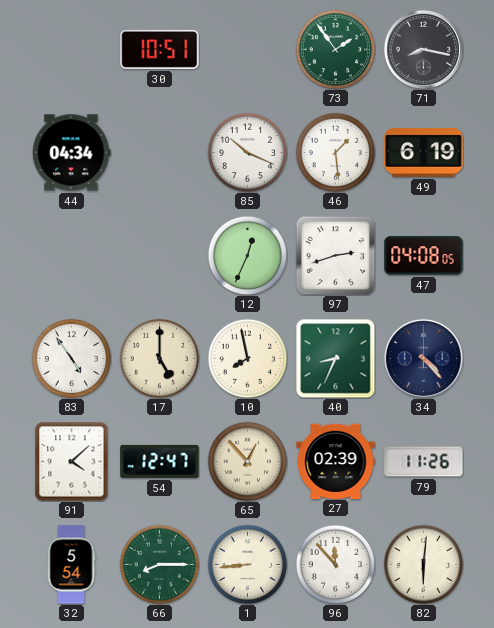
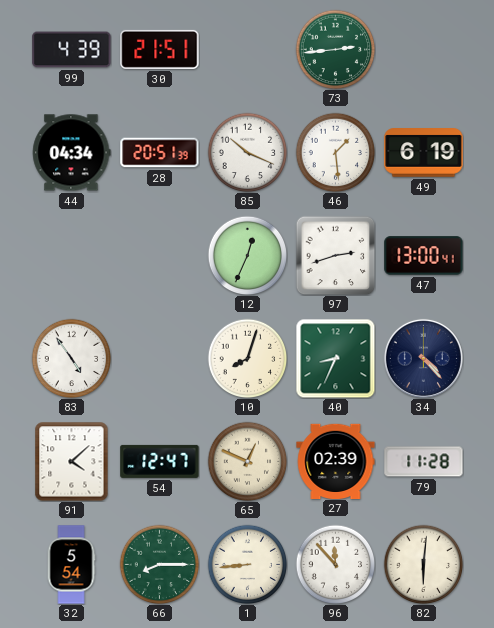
99: none -> 4:39
30: 10:51 -> 21:51
73: 1:54 -> 2:44
71: 8:17 -> none
28: none -> 20:51
47: 04:08 -> 13:00
17: 5:00 -> none
10: 7:58 -> 8:03
65: 12:53 -> 12:49
79: 11:26 -> 11:28
